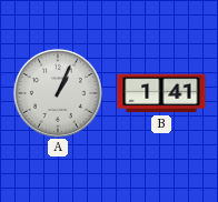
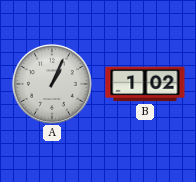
B: 1:41 -> 1:02
